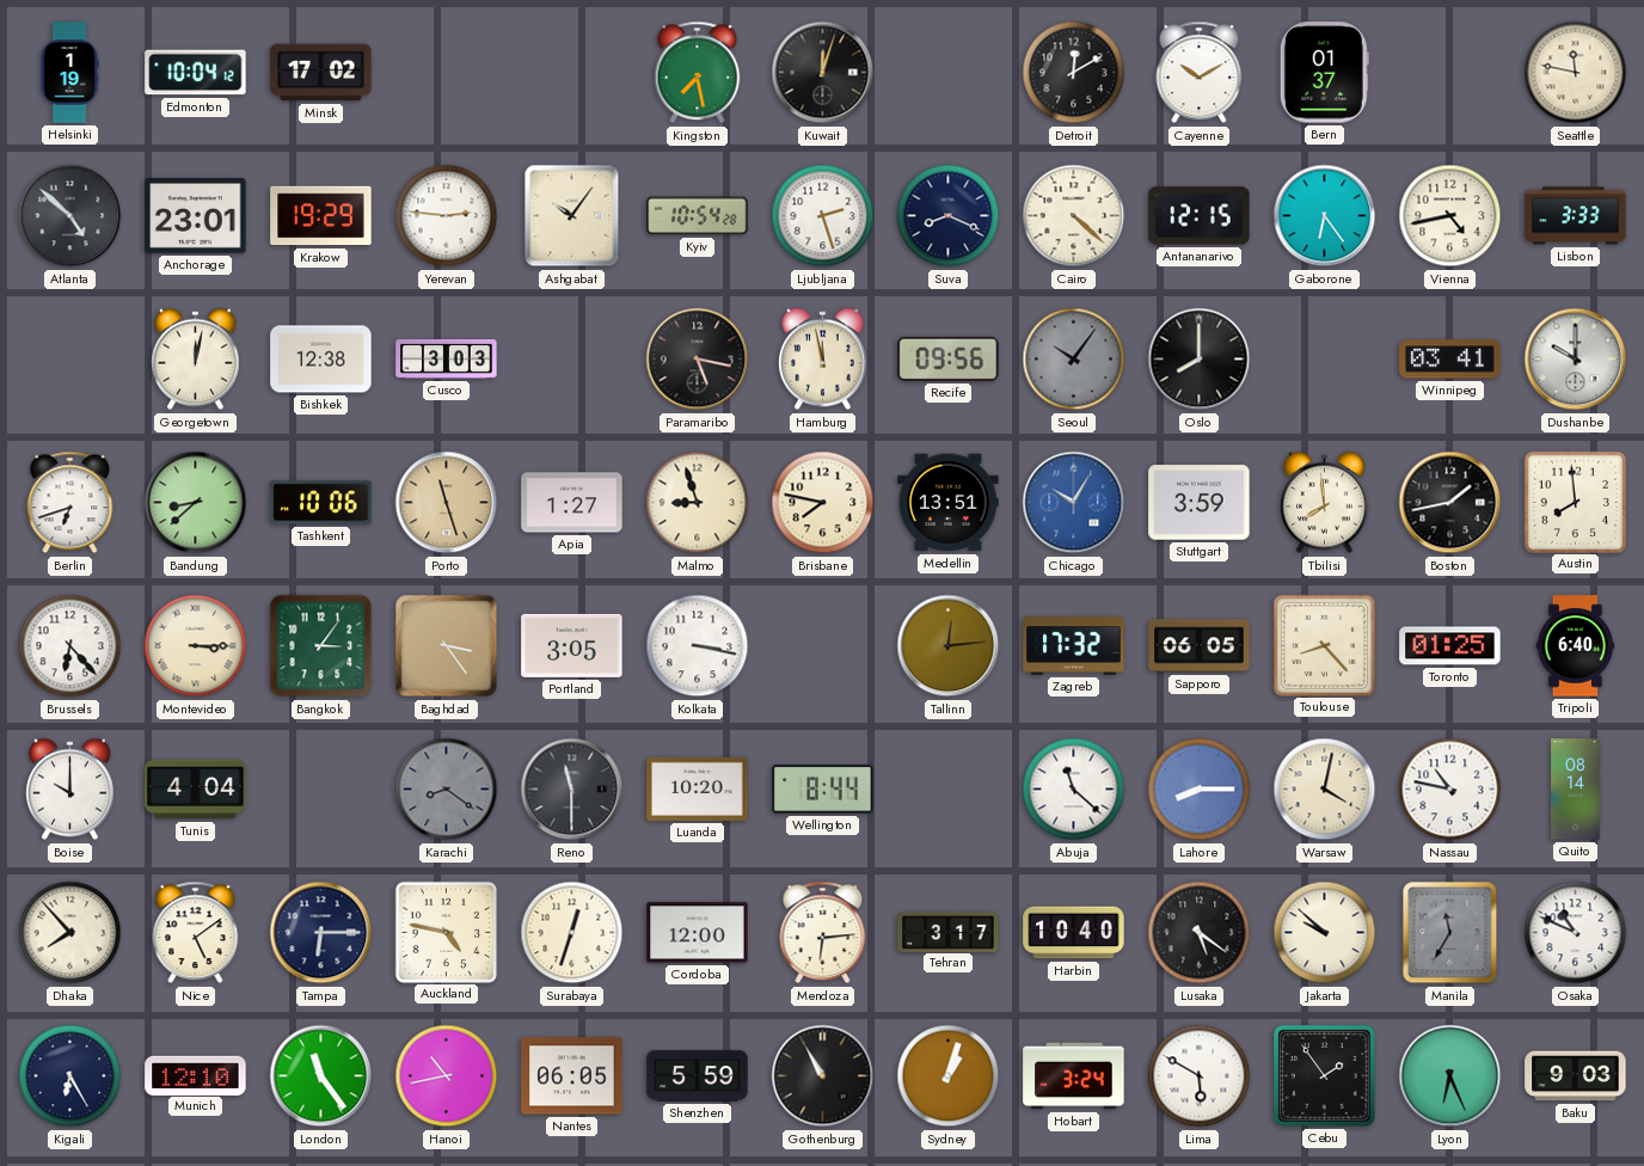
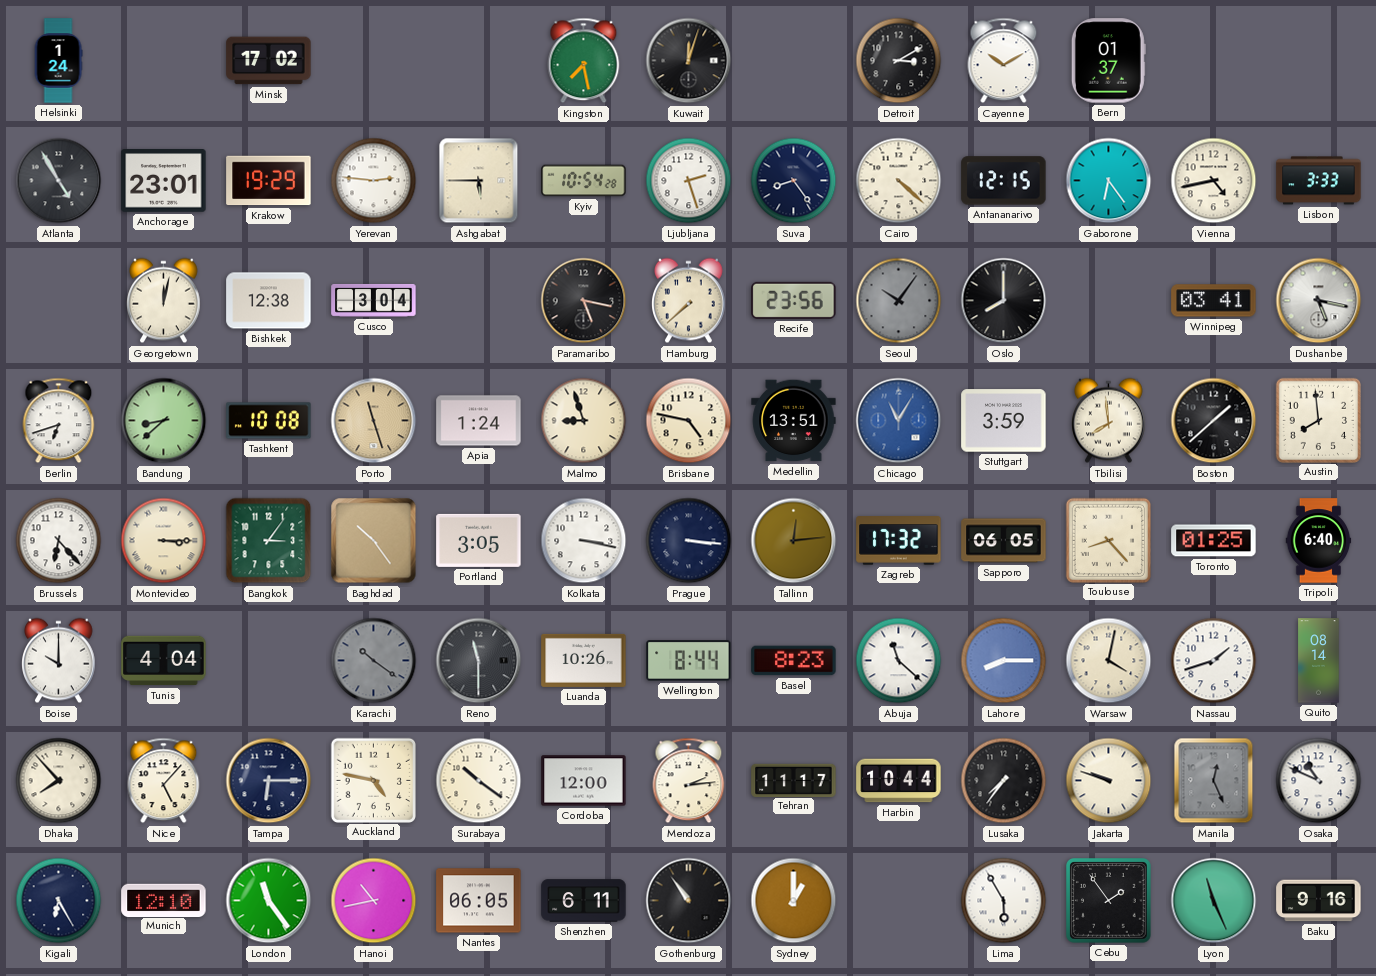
Helsinki: 1:19 -> 1:24
Edmonton: 10:04 -> none
Detroit: 12:10 -> 3:10
Seattle: 11:47 -> none
Atlanta: 4:52 -> 4:55
Ashgabat: 10:06 -> 5:45
Suva: 8:19 -> 8:24
Cusco: 3:03 -> 3:04
Hamburg: 11:58 -> 7:38
Recife: 09:56 -> 23:56
Dushanbe: 10:00 -> 5:17
Tashkent: 10:06 -> 10:08
Apia: 1:27 -> 1:24
Brisbane: 7:47 -> 4:47
Chicago: 10:05 -> 11:05
Boston: 1:43 -> 1:38
Baghdad: 3:24 -> 10:24
Prague: none -> 3:16
Karachi: 8:21 -> 10:21
Luanda: 10:20 -> 10:26
Basel: none -> 8:23
Nassau: 10:47 -> 1:42
Nice: 5:09 -> 5:07
Surabaya: 12:33 -> 10:21
Mendoza: 6:14 -> 2:14
Tehran: 3:17 -> 11:17
Harbin: 10:40 -> 10:44
Lusaka: 5:21 -> 7:36
Jakarta: 9:52 -> 9:48
Manila: 11:35 -> 12:26
Shenzhen: 5:59 -> 6:11
Gothenburg: 10:55 -> 10:54
Sydney: 1:03 -> 1:00
Hobart: 3:24 -> none
Lima: 5:50 -> 5:55
Lyon: 6:26 -> 11:26
Baku: 9:03 -> 9:16
